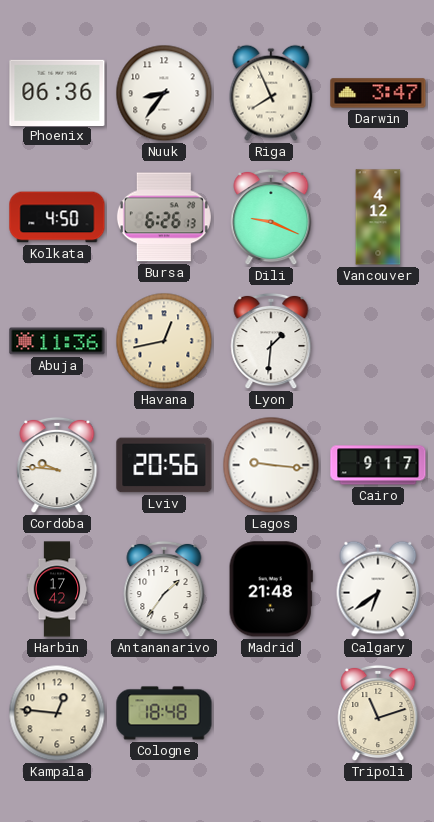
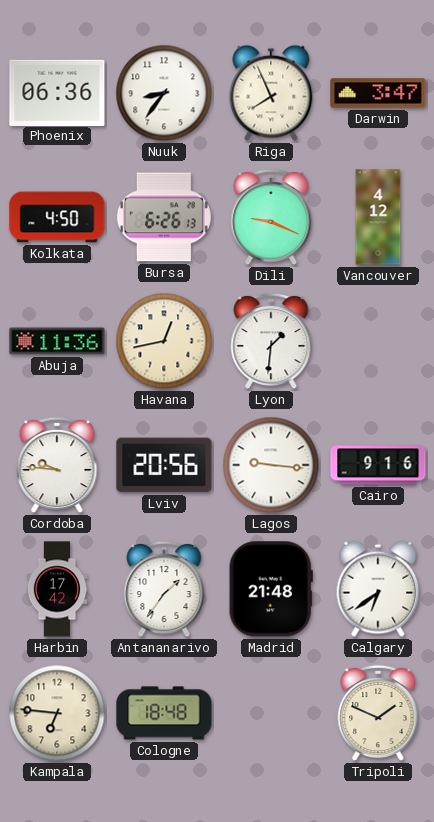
Cairo: 9:17 -> 9:16
Kampala: 12:46 -> 6:46
Tripoli: 11:12 -> 1:49
